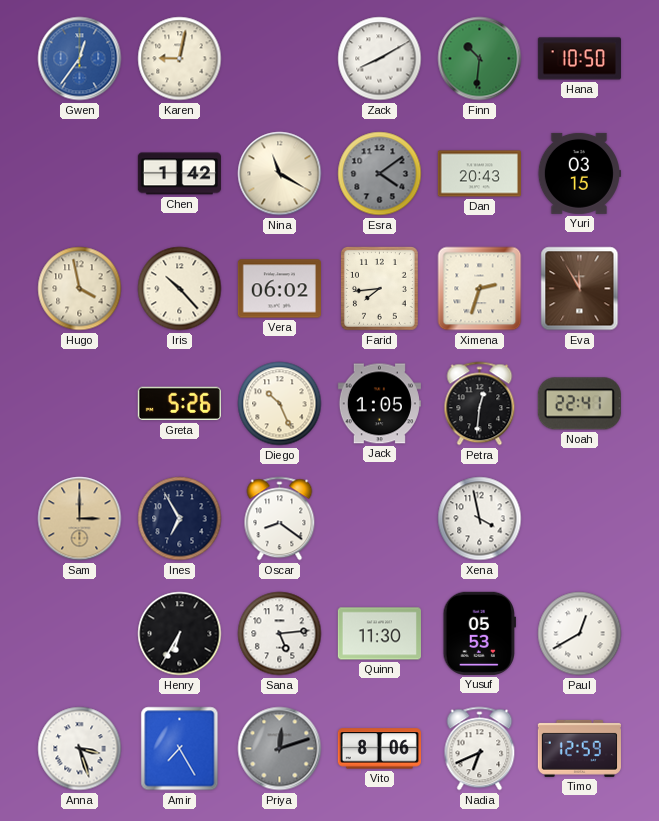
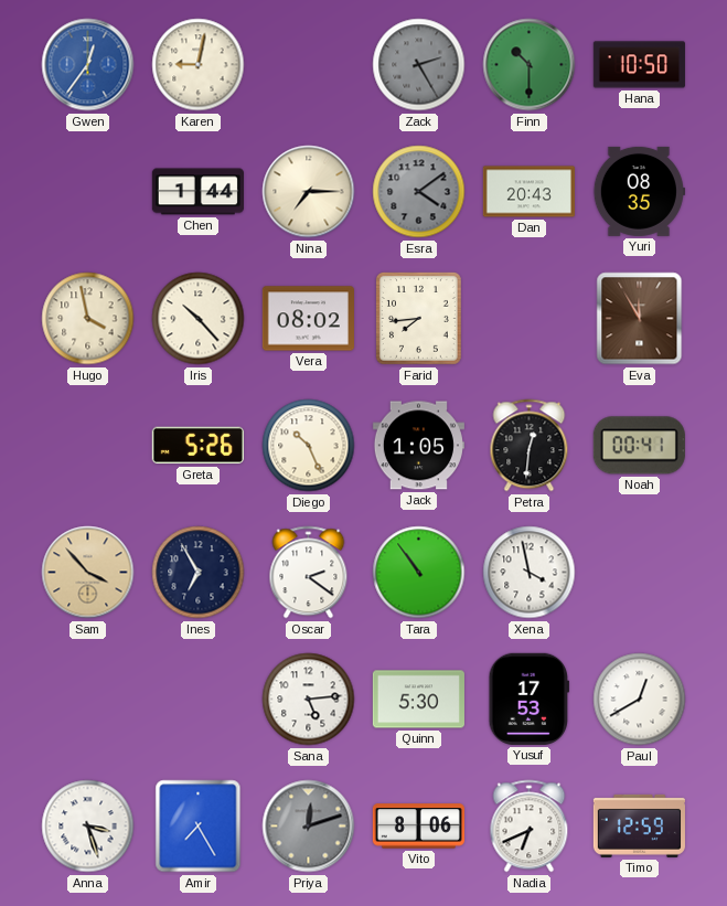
Zack: 8:10 -> 2:25
Zack dial: white -> grey
Finn: 10:31 -> 10:30
Chen: 1:42 -> 1:44
Nina: 11:20 -> 7:15
Yuri: 03:15 -> 08:35
Vera: 06:02 -> 08:02
Ximena: 2:33 -> none
Noah: 22:41 -> 00:41
Sam: 3:00 -> 3:53
Oscar: 8:21 -> 2:21
Tara: none -> 10:54
Henry: 6:35 -> none
Quinn: 11:30 -> 5:30
Yusuf: 05:53 -> 17:53
